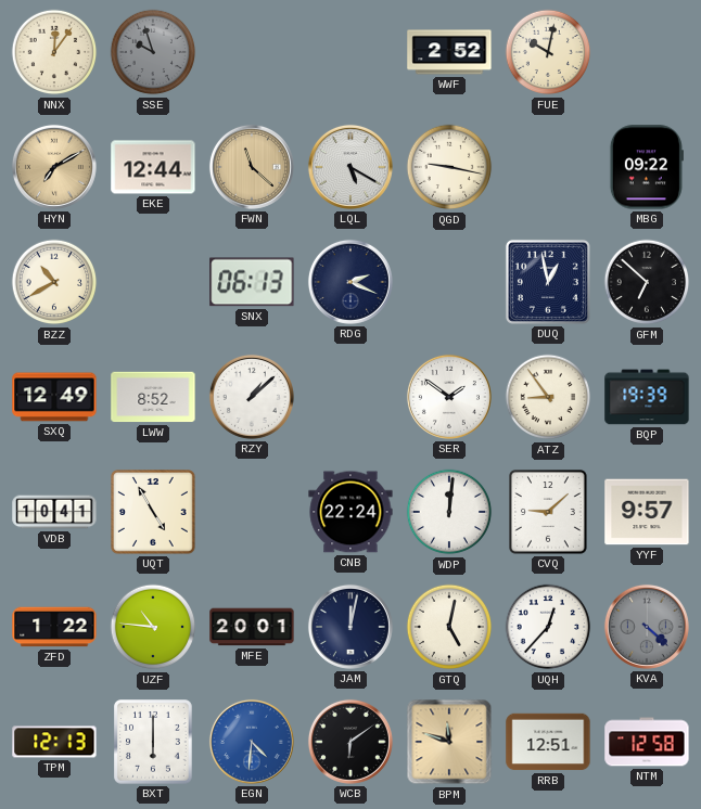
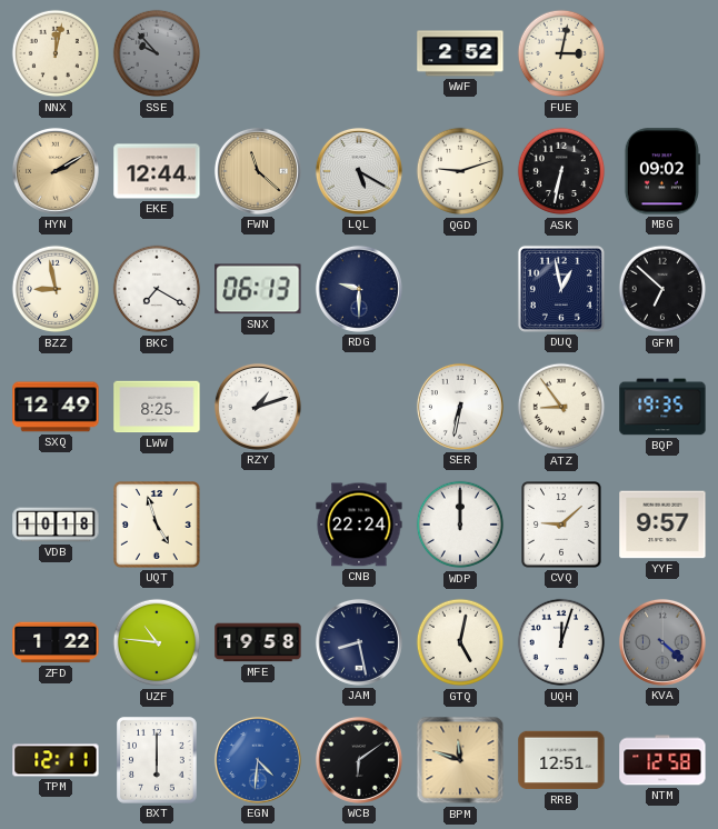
NNX: 12:06 -> 12:02
SSE: 9:57 -> 9:53
FUE: 10:02 -> 3:02
HYN: 7:10 -> 2:10
QGD: 9:17 -> 9:12
ASK: none -> 6:32
MBG: 09:22 -> 09:02
BZZ: 10:40 -> 8:58
BKC: none -> 7:20
RDG: 2:19 -> 9:30
LWW: 8:52 -> 8:25
RZY: 1:08 -> 1:12
SER: 1:51 -> 6:32
BQP: 19:39 -> 19:35
VDB: 10:41 -> 10:18
UQT: 4:55 -> 4:57
WDP: 12:01 -> 12:00
MFE: 20:01 -> 19:58
JAM: 12:02 -> 8:28
UQH: 12:37 -> 12:03
TPM: 12:13 -> 12:11
